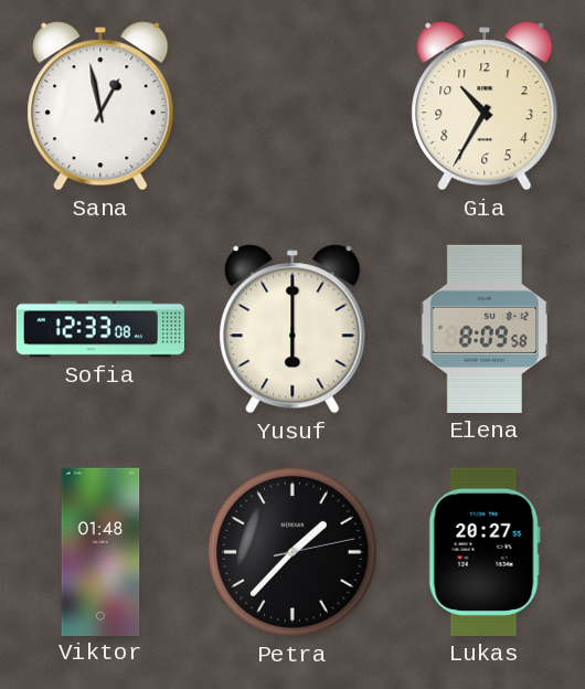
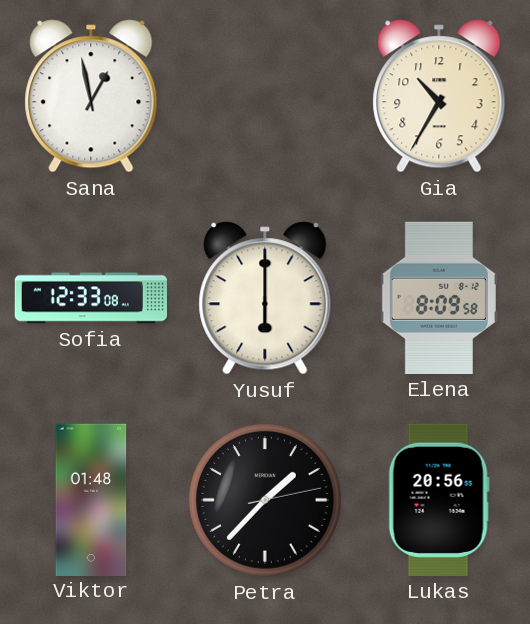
Lukas: 20:27 -> 20:56
